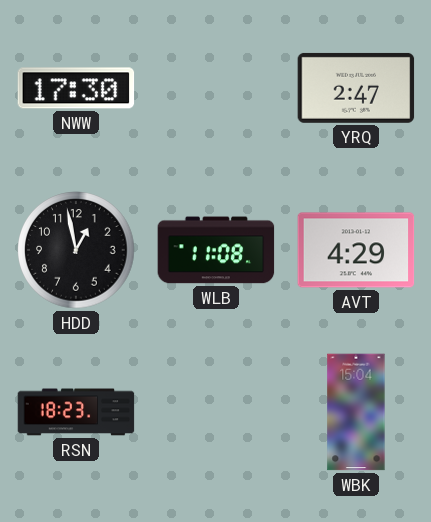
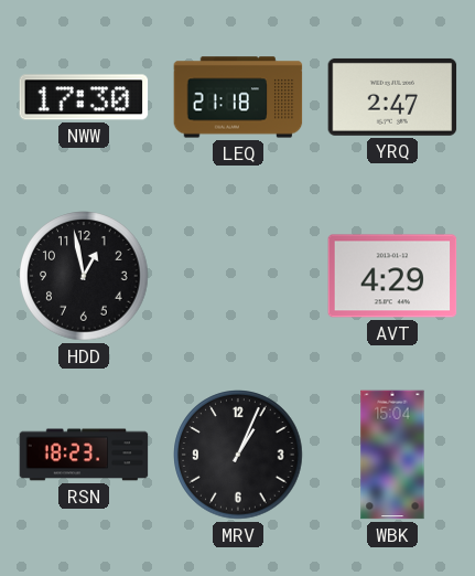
LEQ: none -> 21:18
WLB: 11:08 -> none
MRV: none -> 1:04
